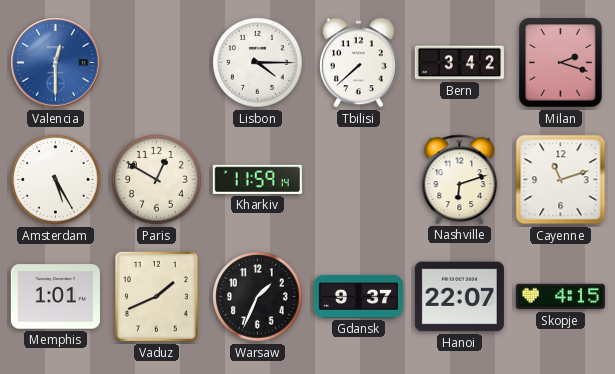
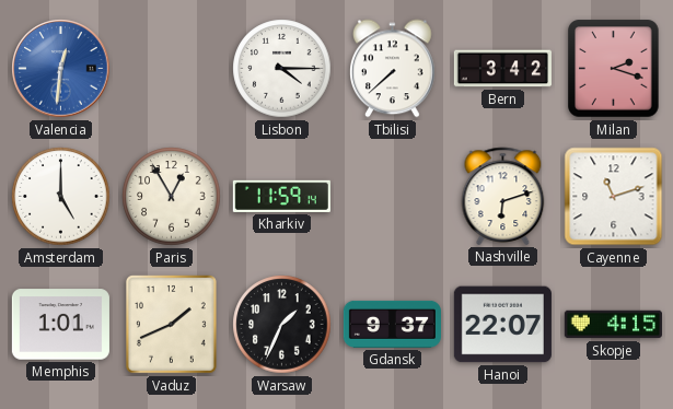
Valencia: 12:30 -> 12:31
Amsterdam: 5:25 -> 5:00
Paris: 12:50 -> 12:55
